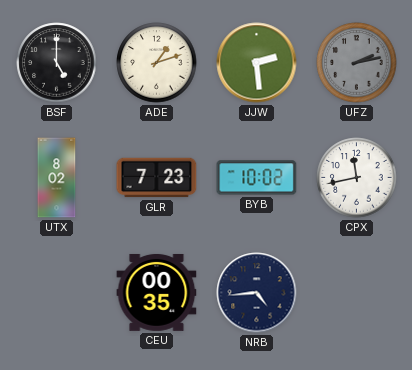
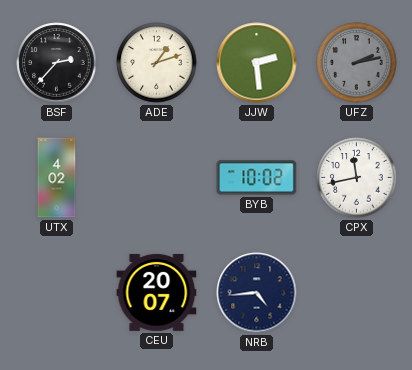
BSF: 5:00 -> 2:37
UTX: 8:02 -> 4:02
GLR: 7:23 -> none
CEU: 00:35 -> 20:07
